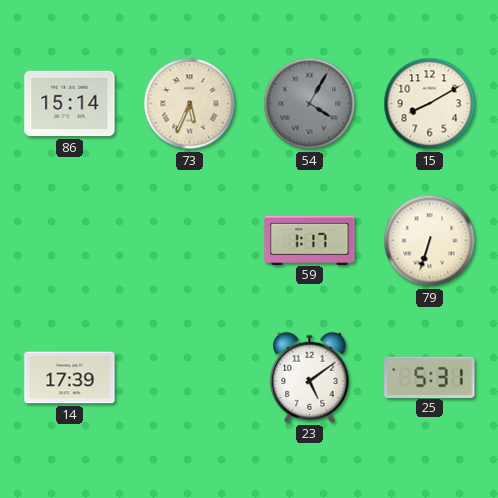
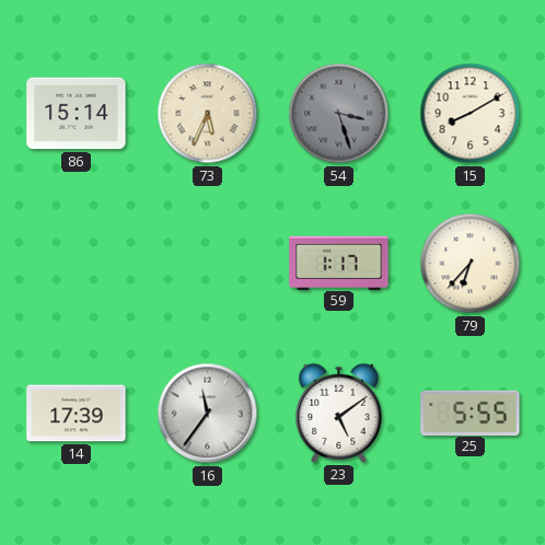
54: 4:05 -> 3:27
79: 6:33 -> 6:37
16: none -> 11:36
25: 5:31 -> 5:55
